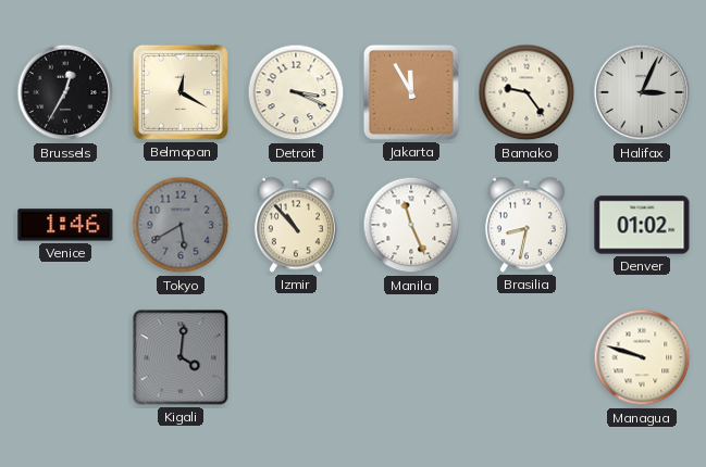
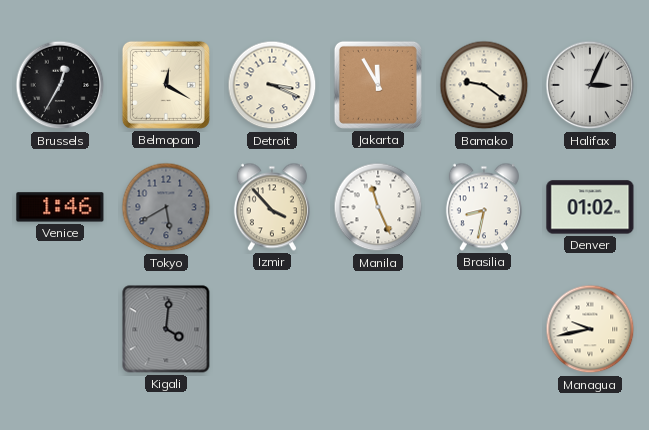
Bamako: 9:24 -> 9:21
Izmir: 10:53 -> 3:53
Managua: 9:48 -> 9:43
